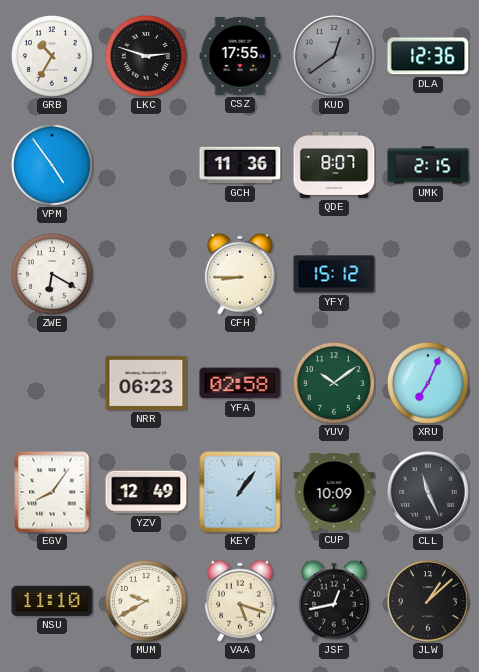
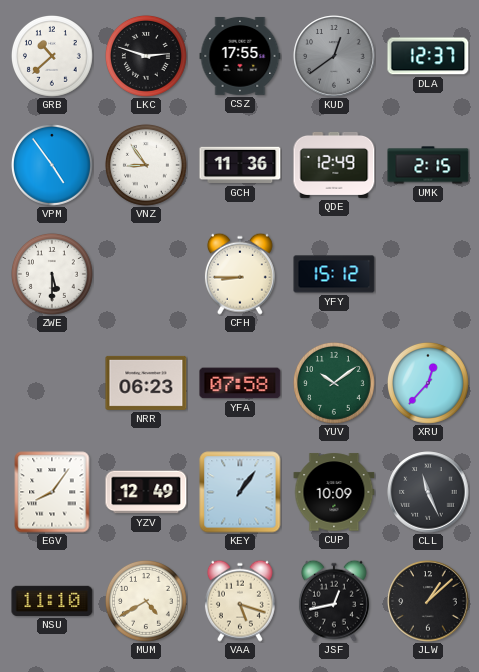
GRB: 10:35 -> 10:38
DLA: 12:36 -> 12:37
VNZ: none -> 8:54
QDE: 8:07 -> 12:49
ZWE: 6:20 -> 5:30
YFA: 02:58 -> 07:58
XRU: 7:04 -> 12:37
MUM: 9:40 -> 4:40
